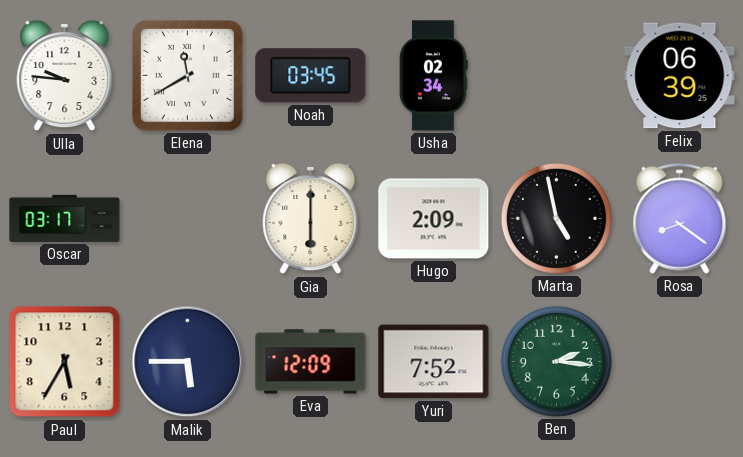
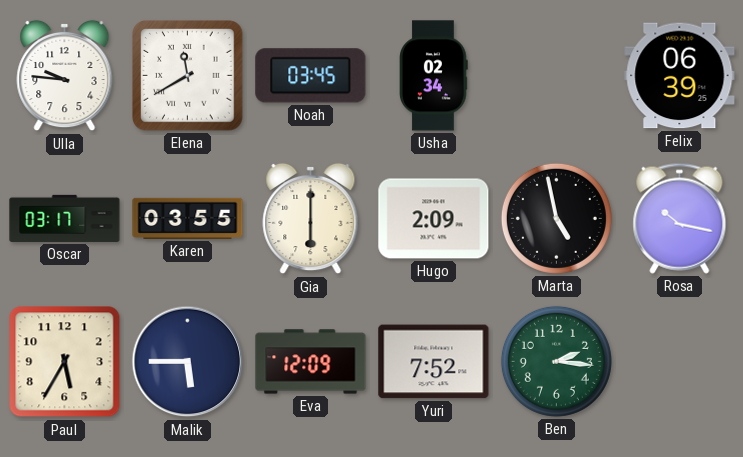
Karen: none -> 03:55
Rosa: 8:21 -> 10:17
